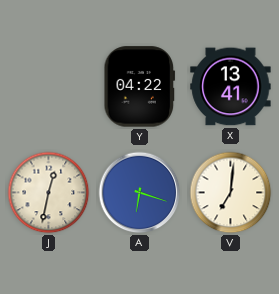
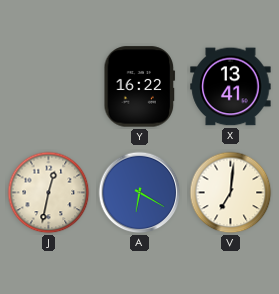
Y: 04:22 -> 16:22
A: 6:18 -> 6:20
